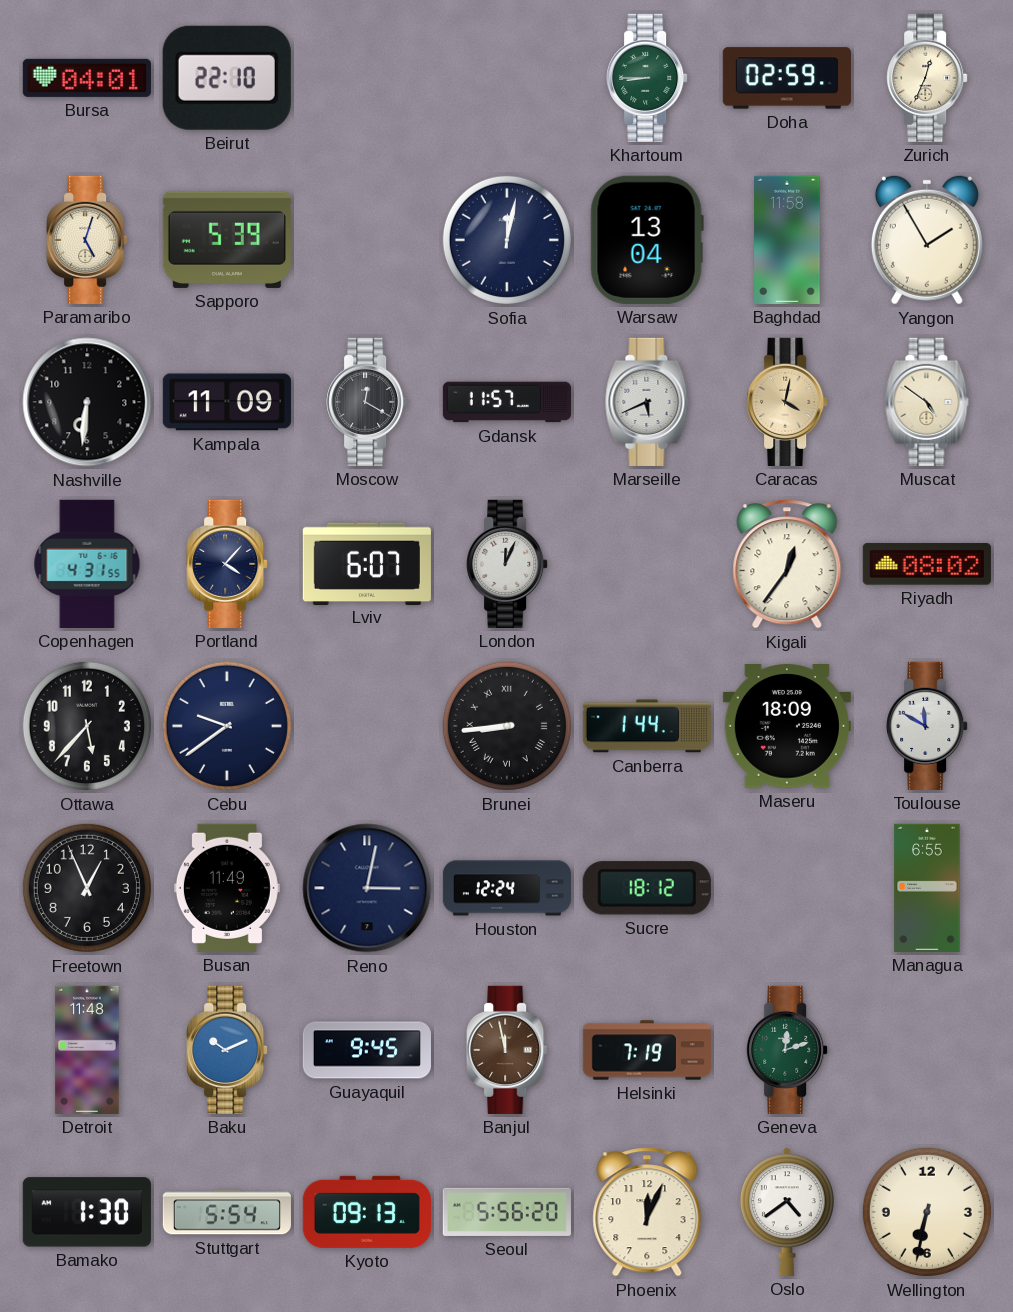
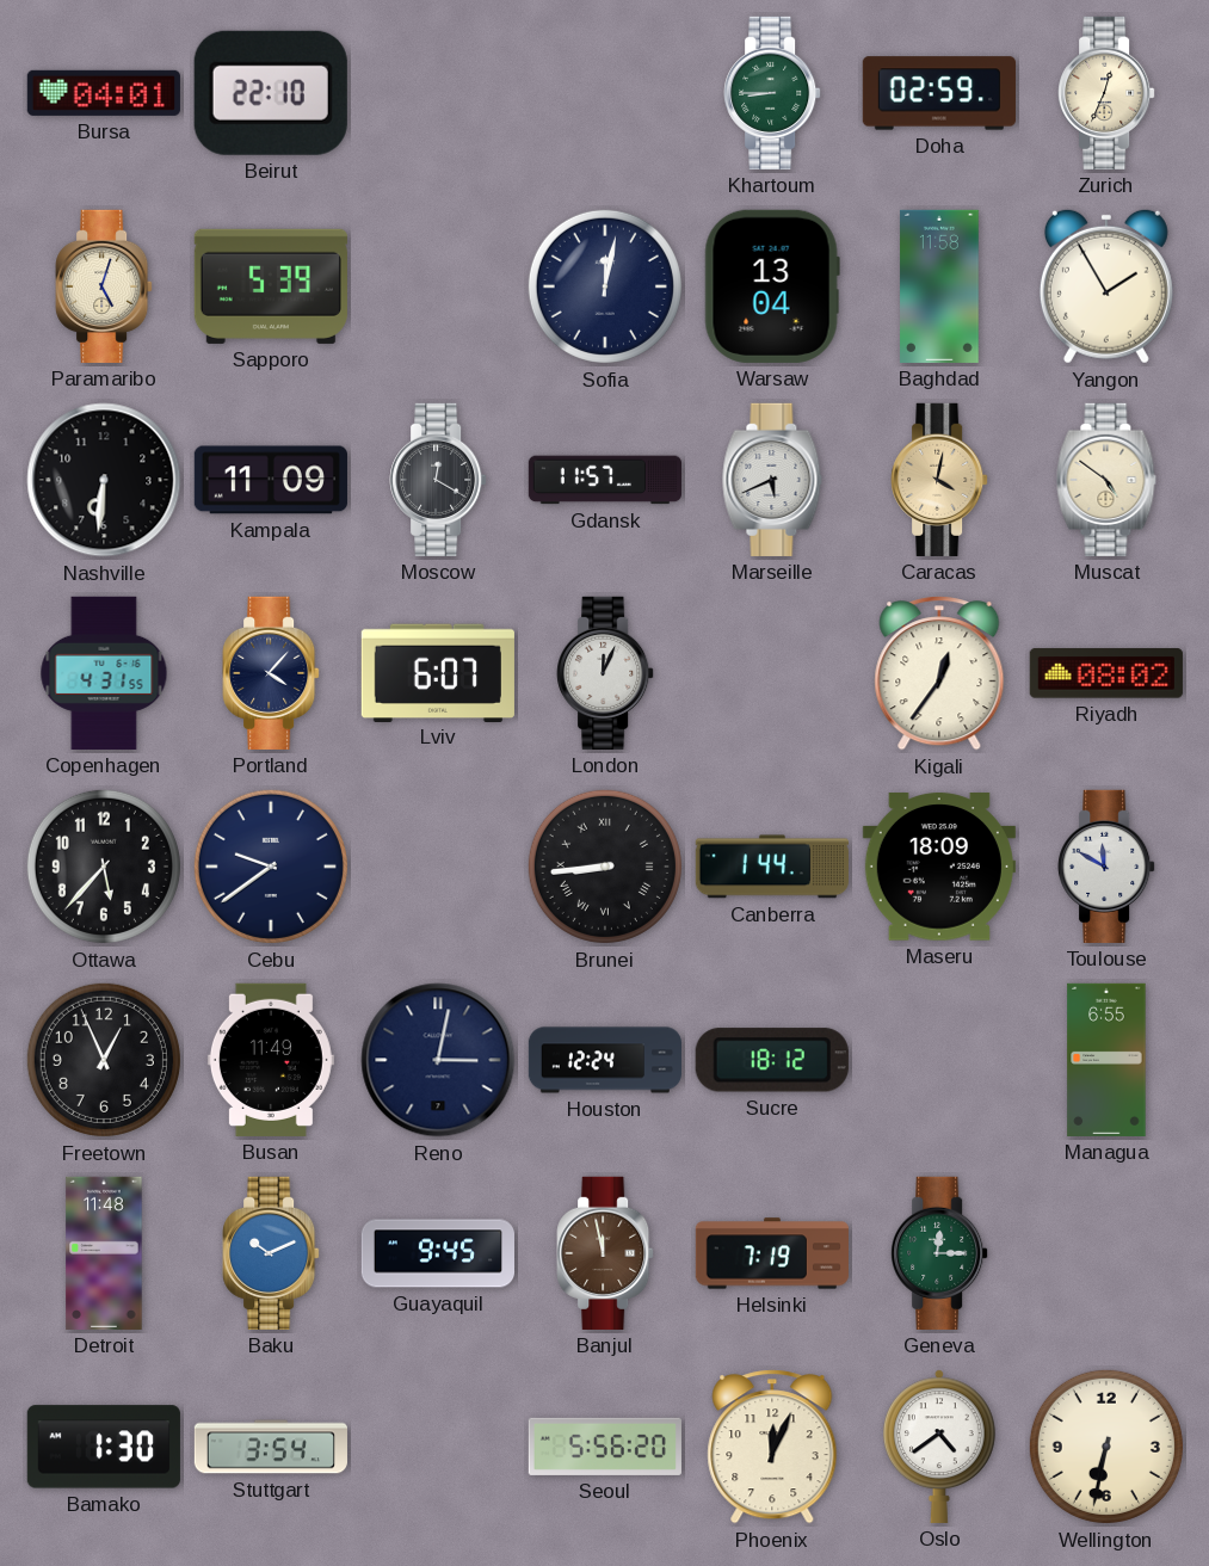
Geneva: 12:12 -> 12:15
Stuttgart: 5:54 -> 3:54
Kyoto: 09:13 -> none
